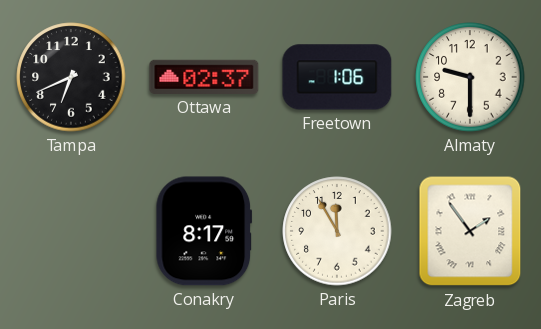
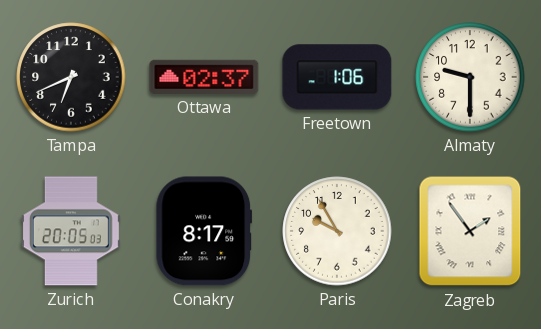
Zurich: none -> 20:05
Paris: 11:55 -> 9:55
